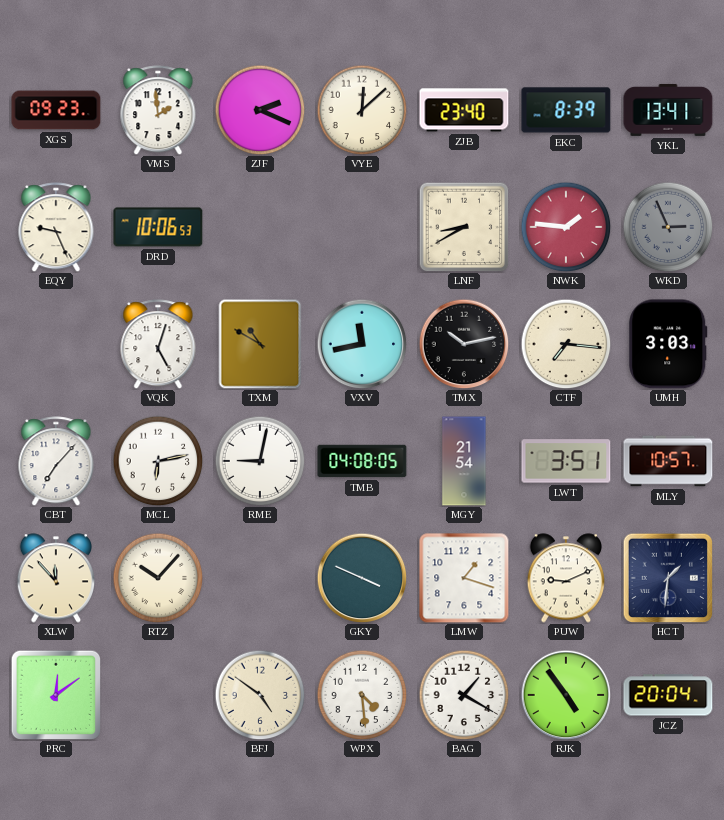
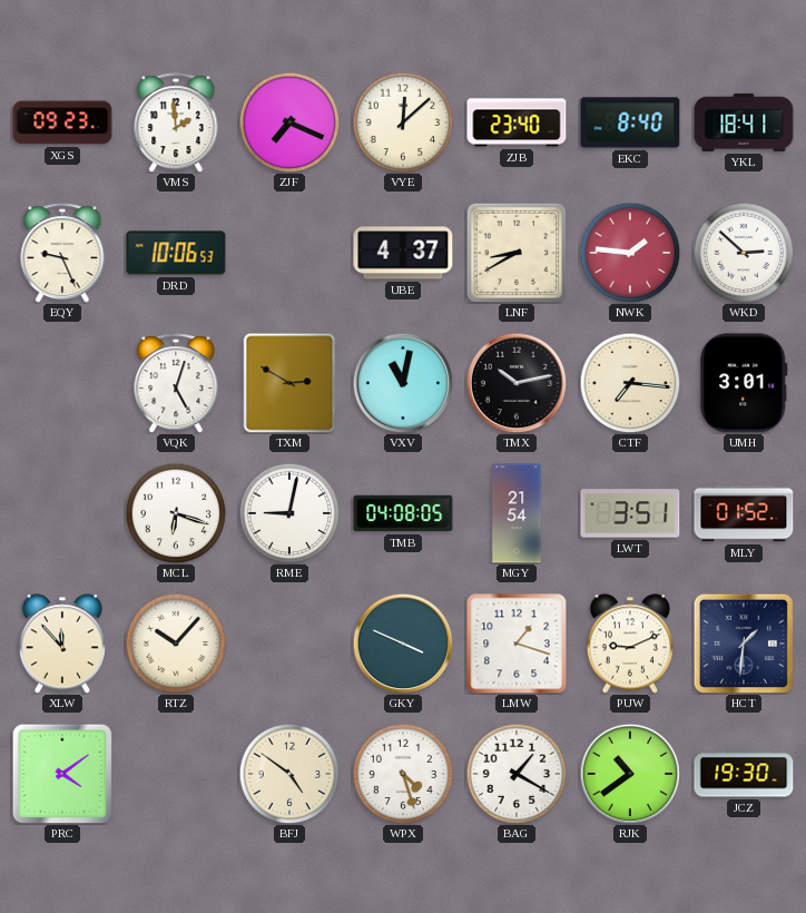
ZJF: 2:19 -> 7:19
EKC: 8:39 -> 8:40
YKL: 13:41 -> 18:41
UBE: none -> 4:37
WKD: 2:56 -> 2:52
WKD dial: grey -> white
TXM: 10:50 -> 2:50
VXV: 11:43 -> 11:02
UMH: 3:03 -> 3:01
CBT: 7:07 -> none
MCL: 6:13 -> 6:18
MLY: 10:57 -> 01:52
PRC: 12:09 -> 4:09
WPX: 4:29 -> 4:27
RJK: 4:54 -> 10:39
JCZ: 20:04 -> 19:30
